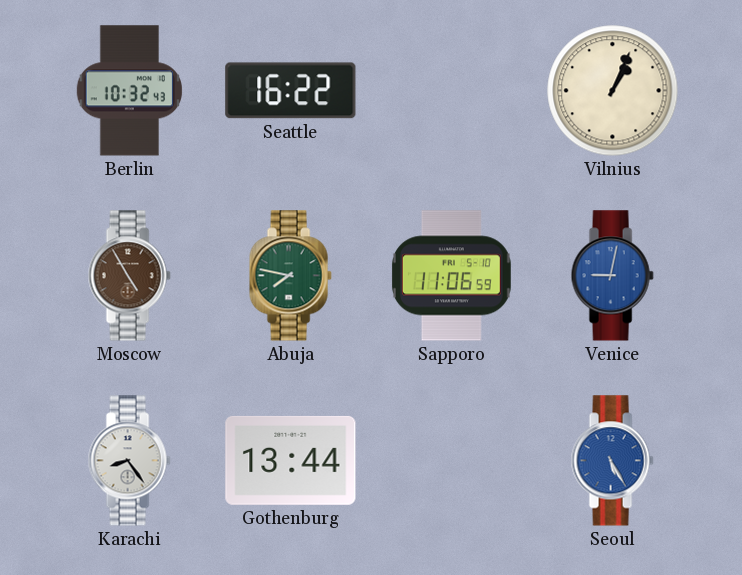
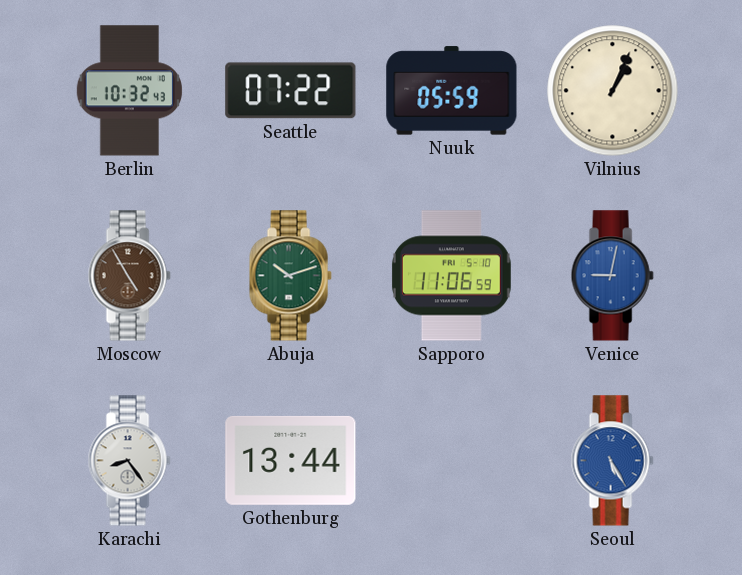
Seattle: 16:22 -> 07:22
Nuuk: none -> 05:59
Abuja: 7:47 -> 10:12
